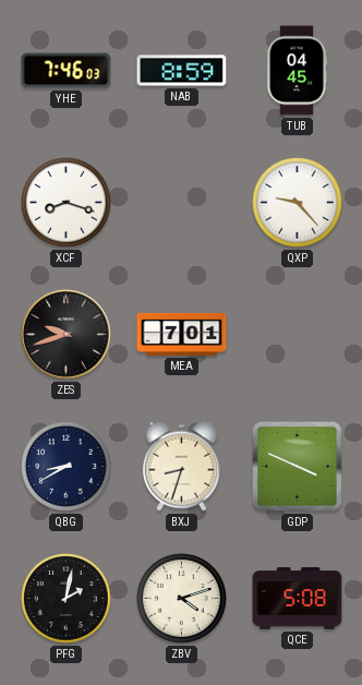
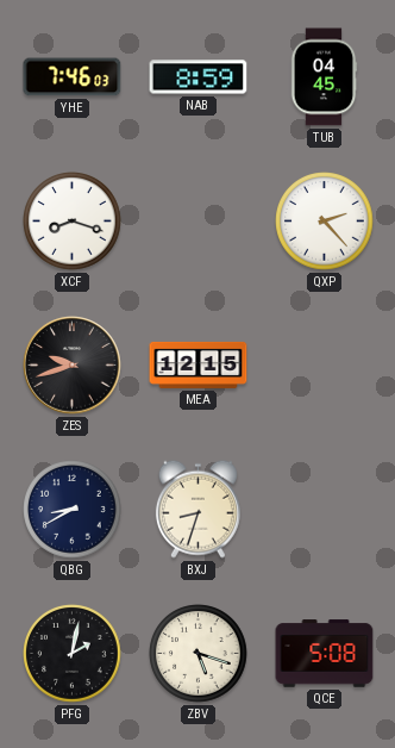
QXP: 9:23 -> 2:23
MEA: 7:01 -> 12:15
GDP: 3:49 -> none
ZBV: 4:12 -> 5:18
